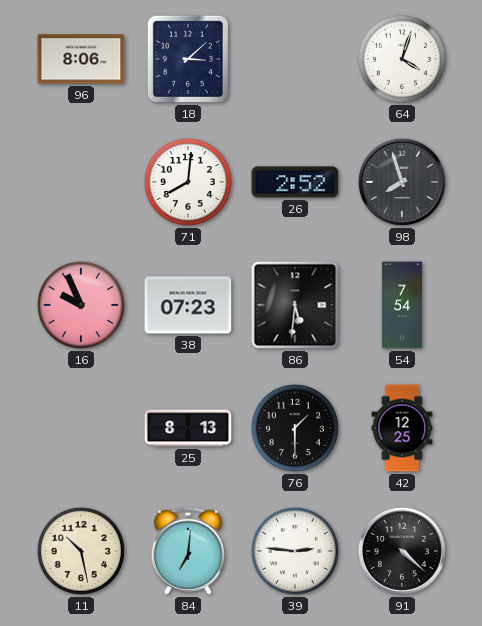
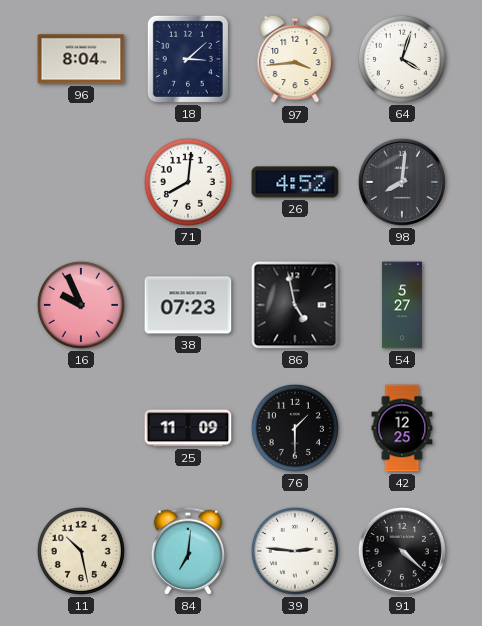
96: 8:06 -> 8:04
97: none -> 3:44
26: 2:52 -> 4:52
98: 7:57 -> 8:01
86: 5:31 -> 4:58
54: 7:54 -> 5:27
25: 8:13 -> 11:09
